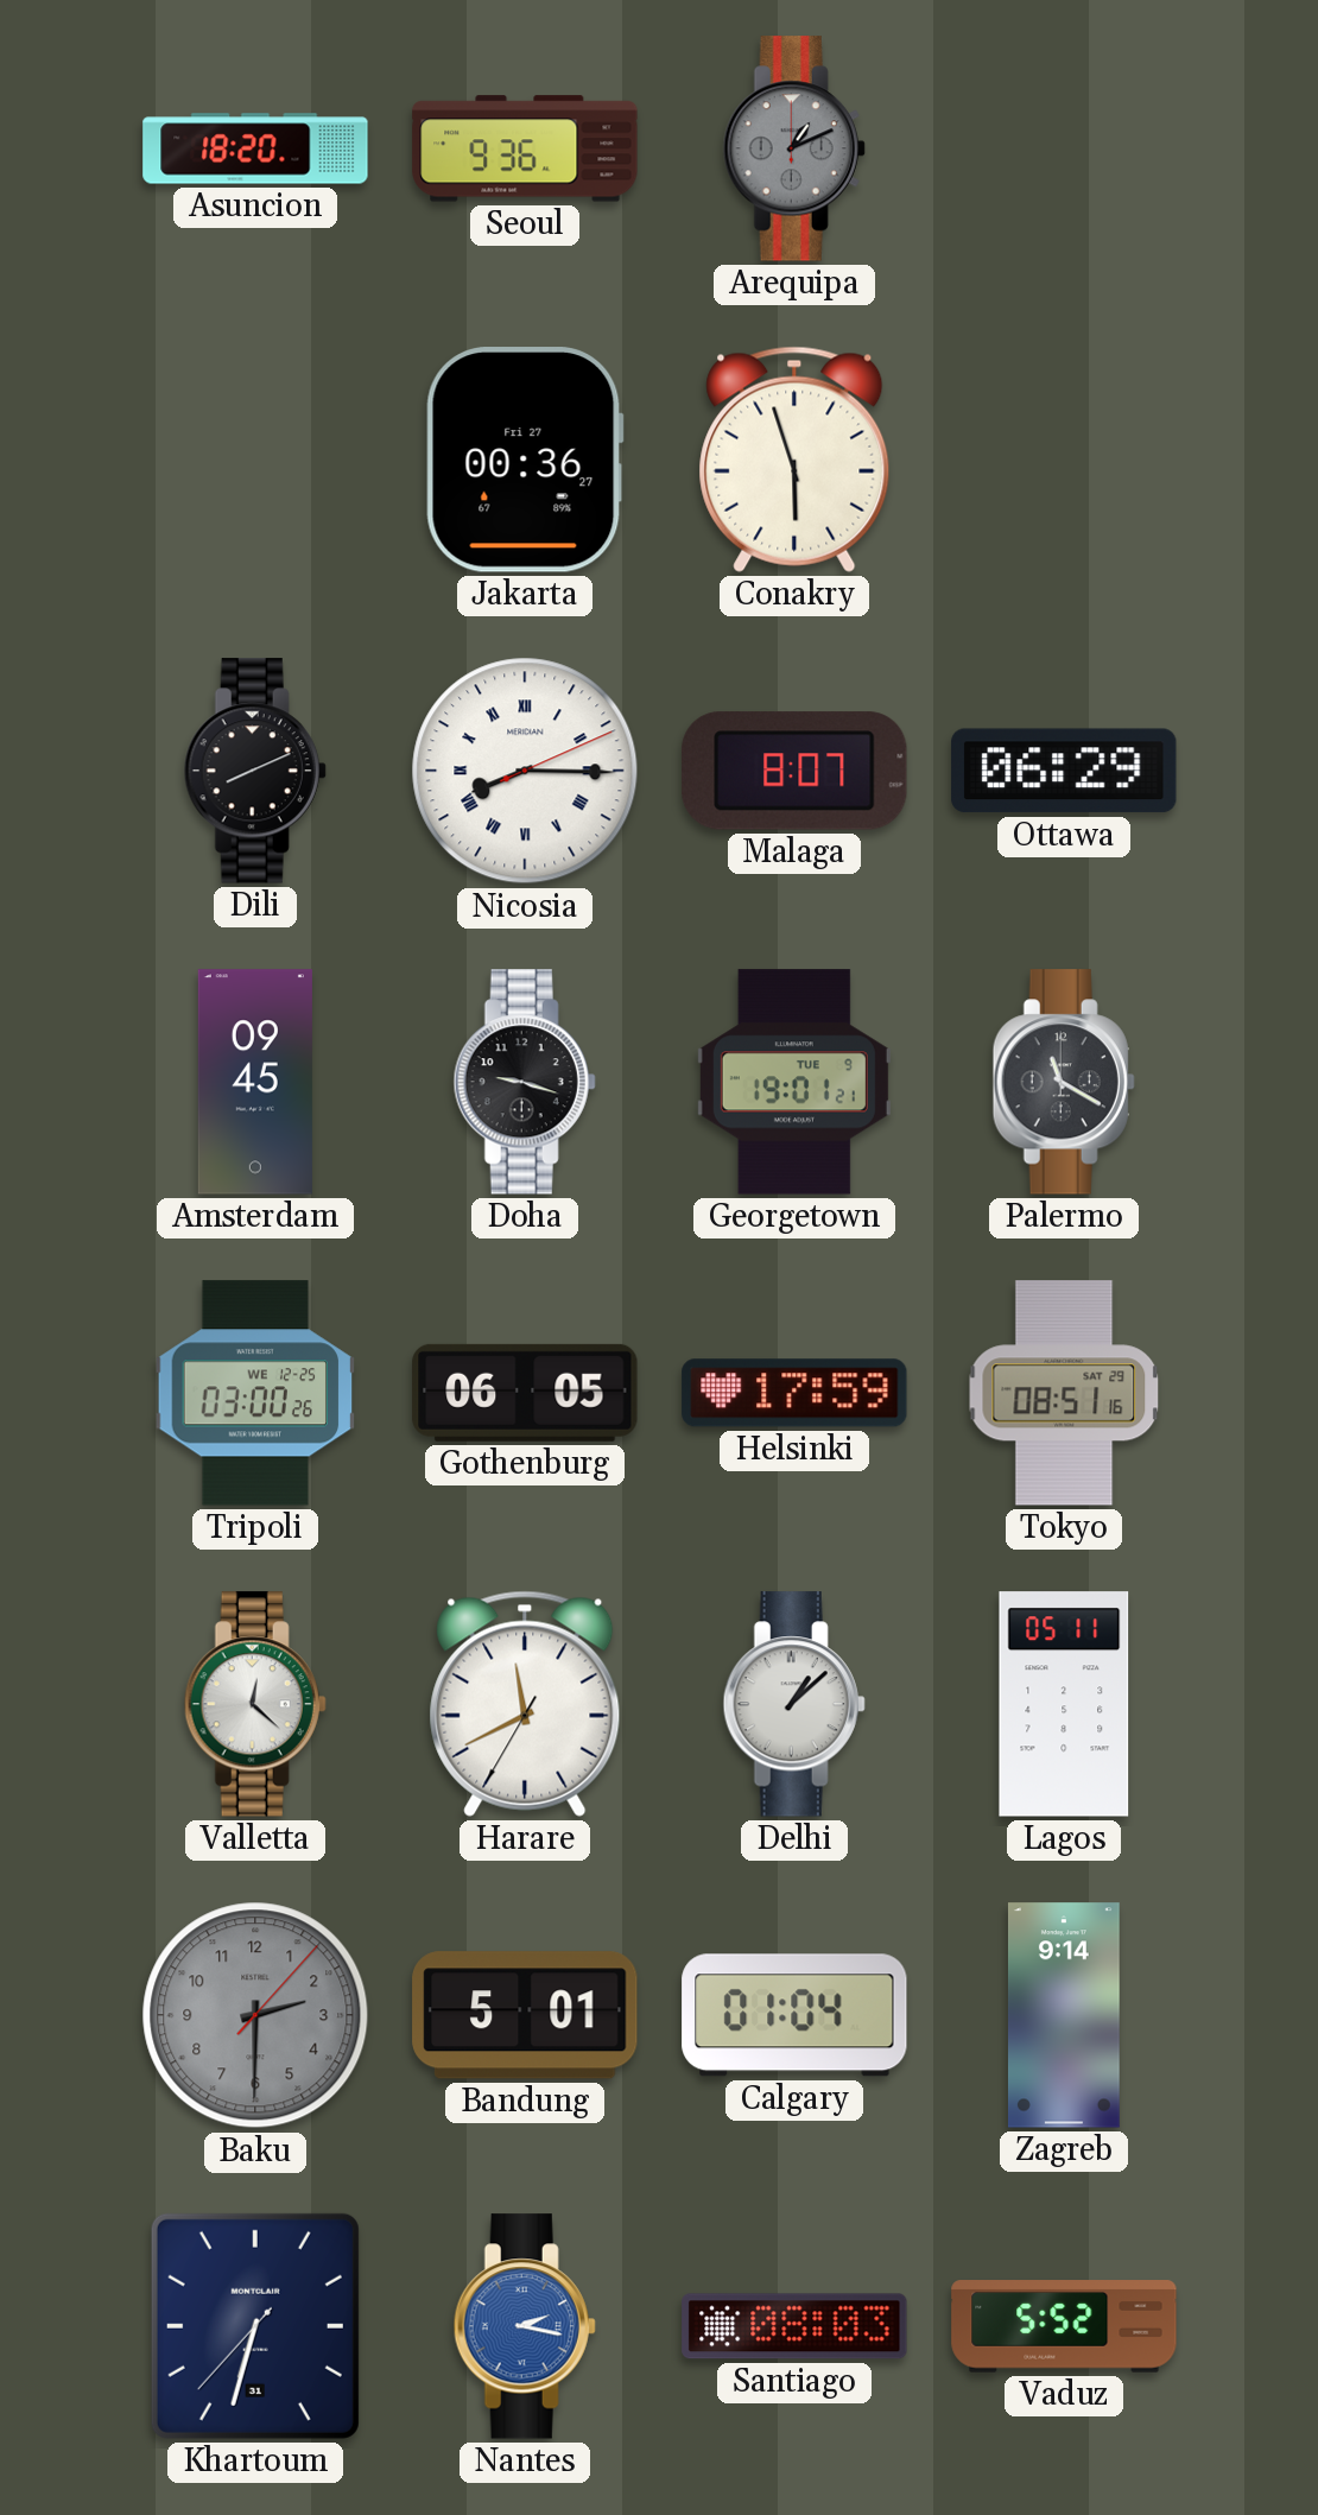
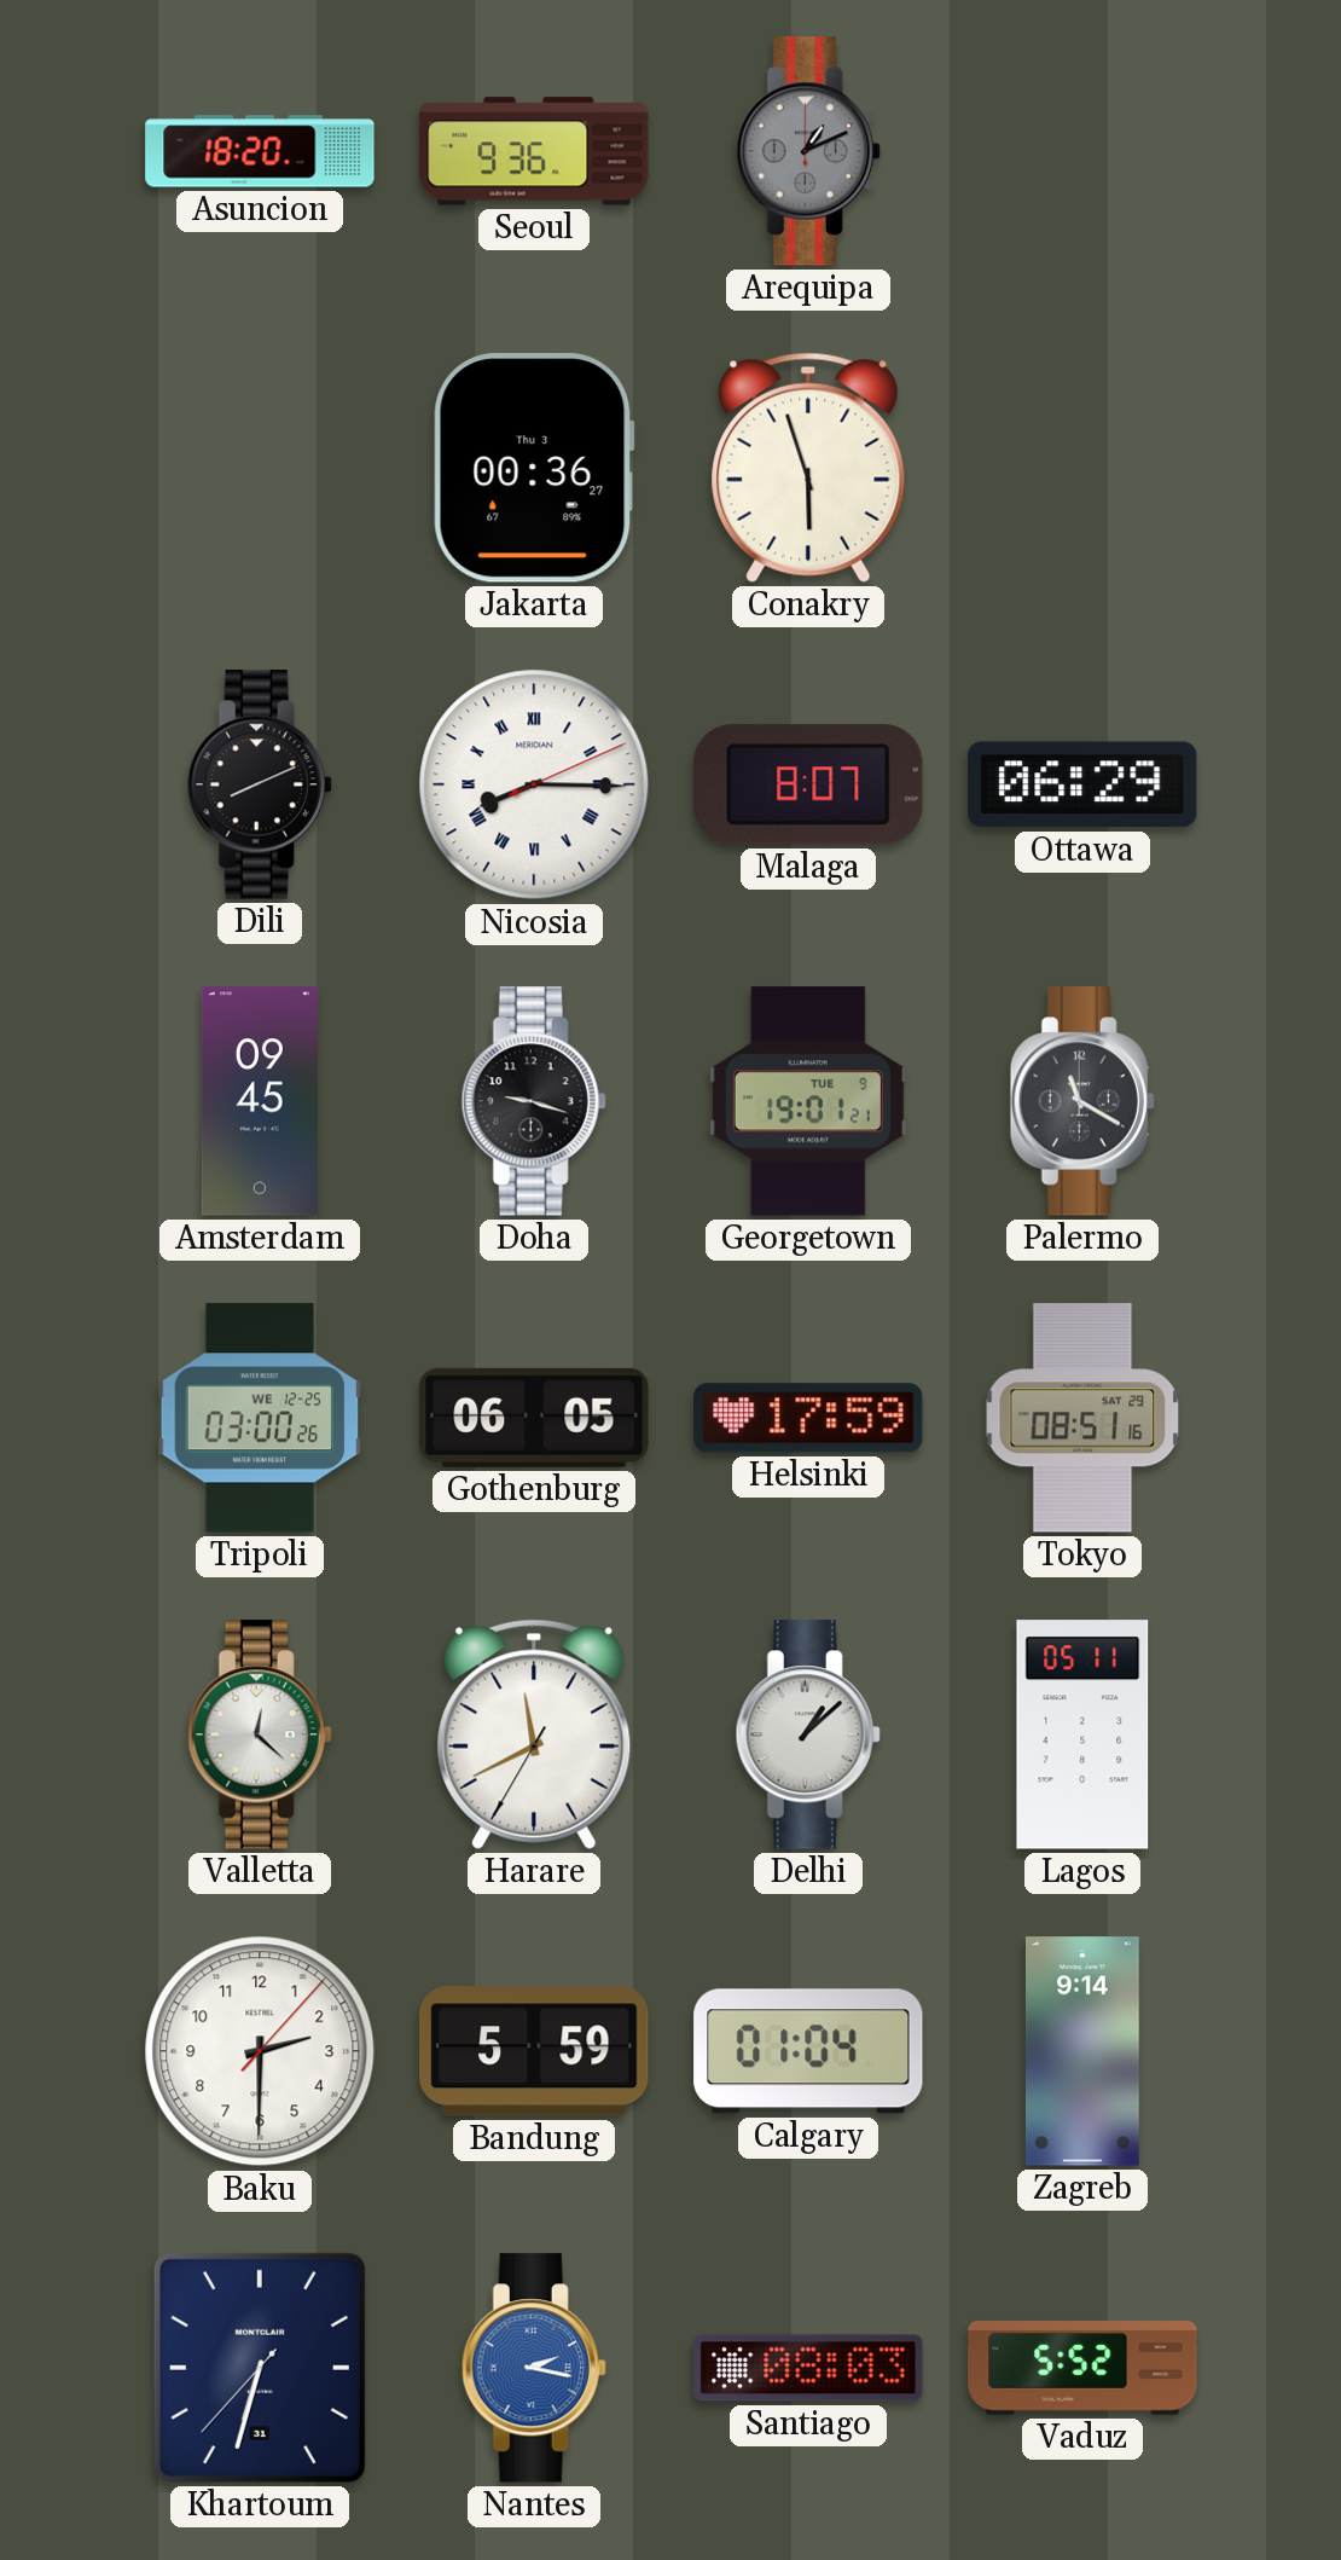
Jakarta date: Fri 27 -> Thu 3
Baku dial: grey -> white
Bandung: 5:01 -> 5:59
